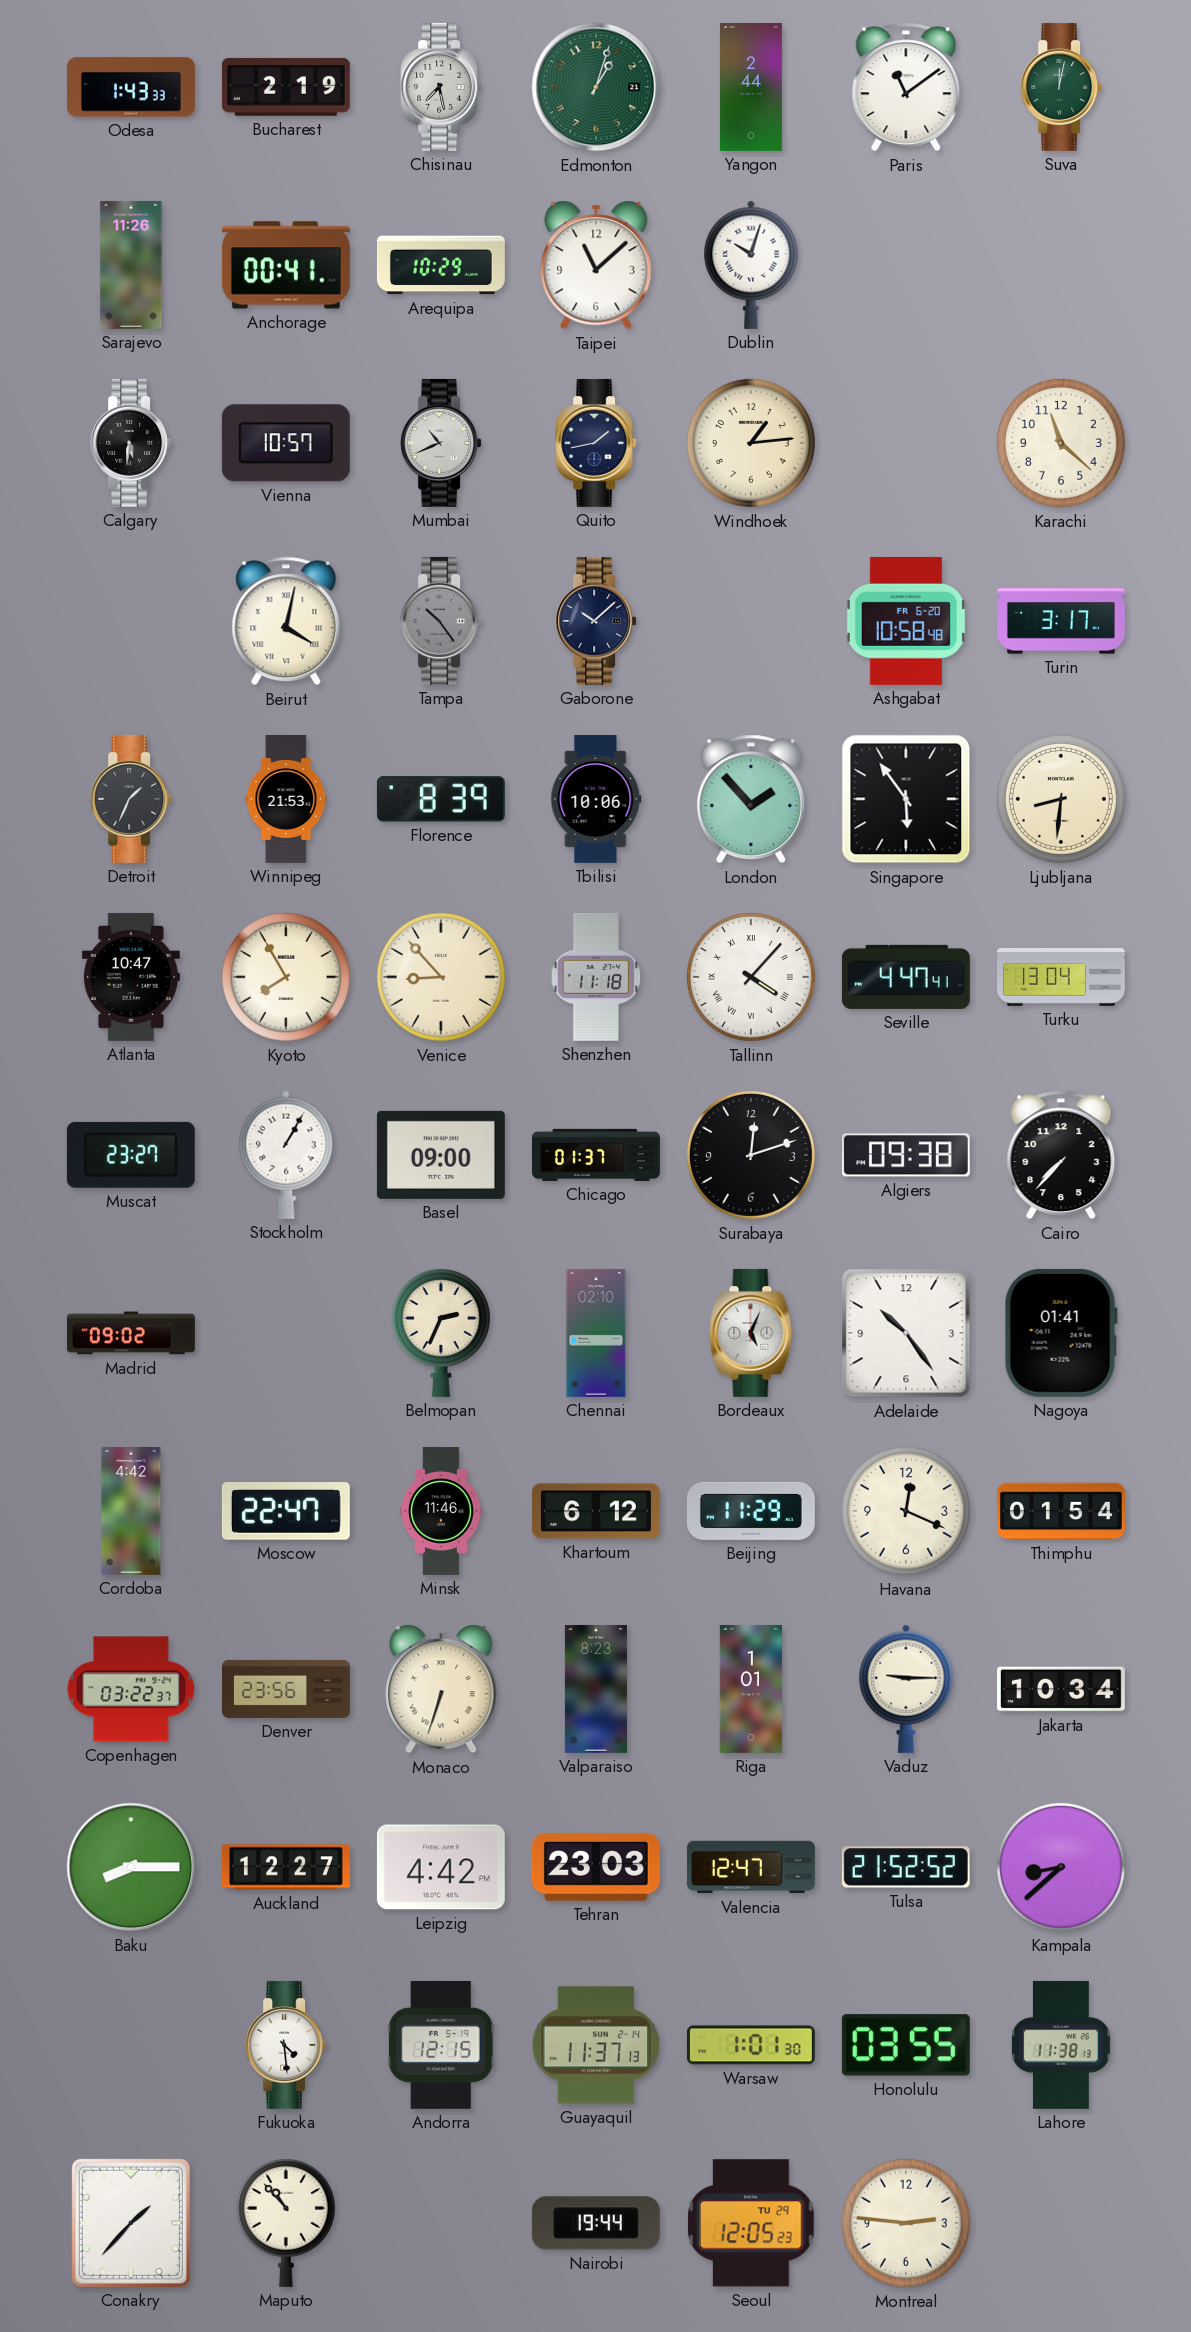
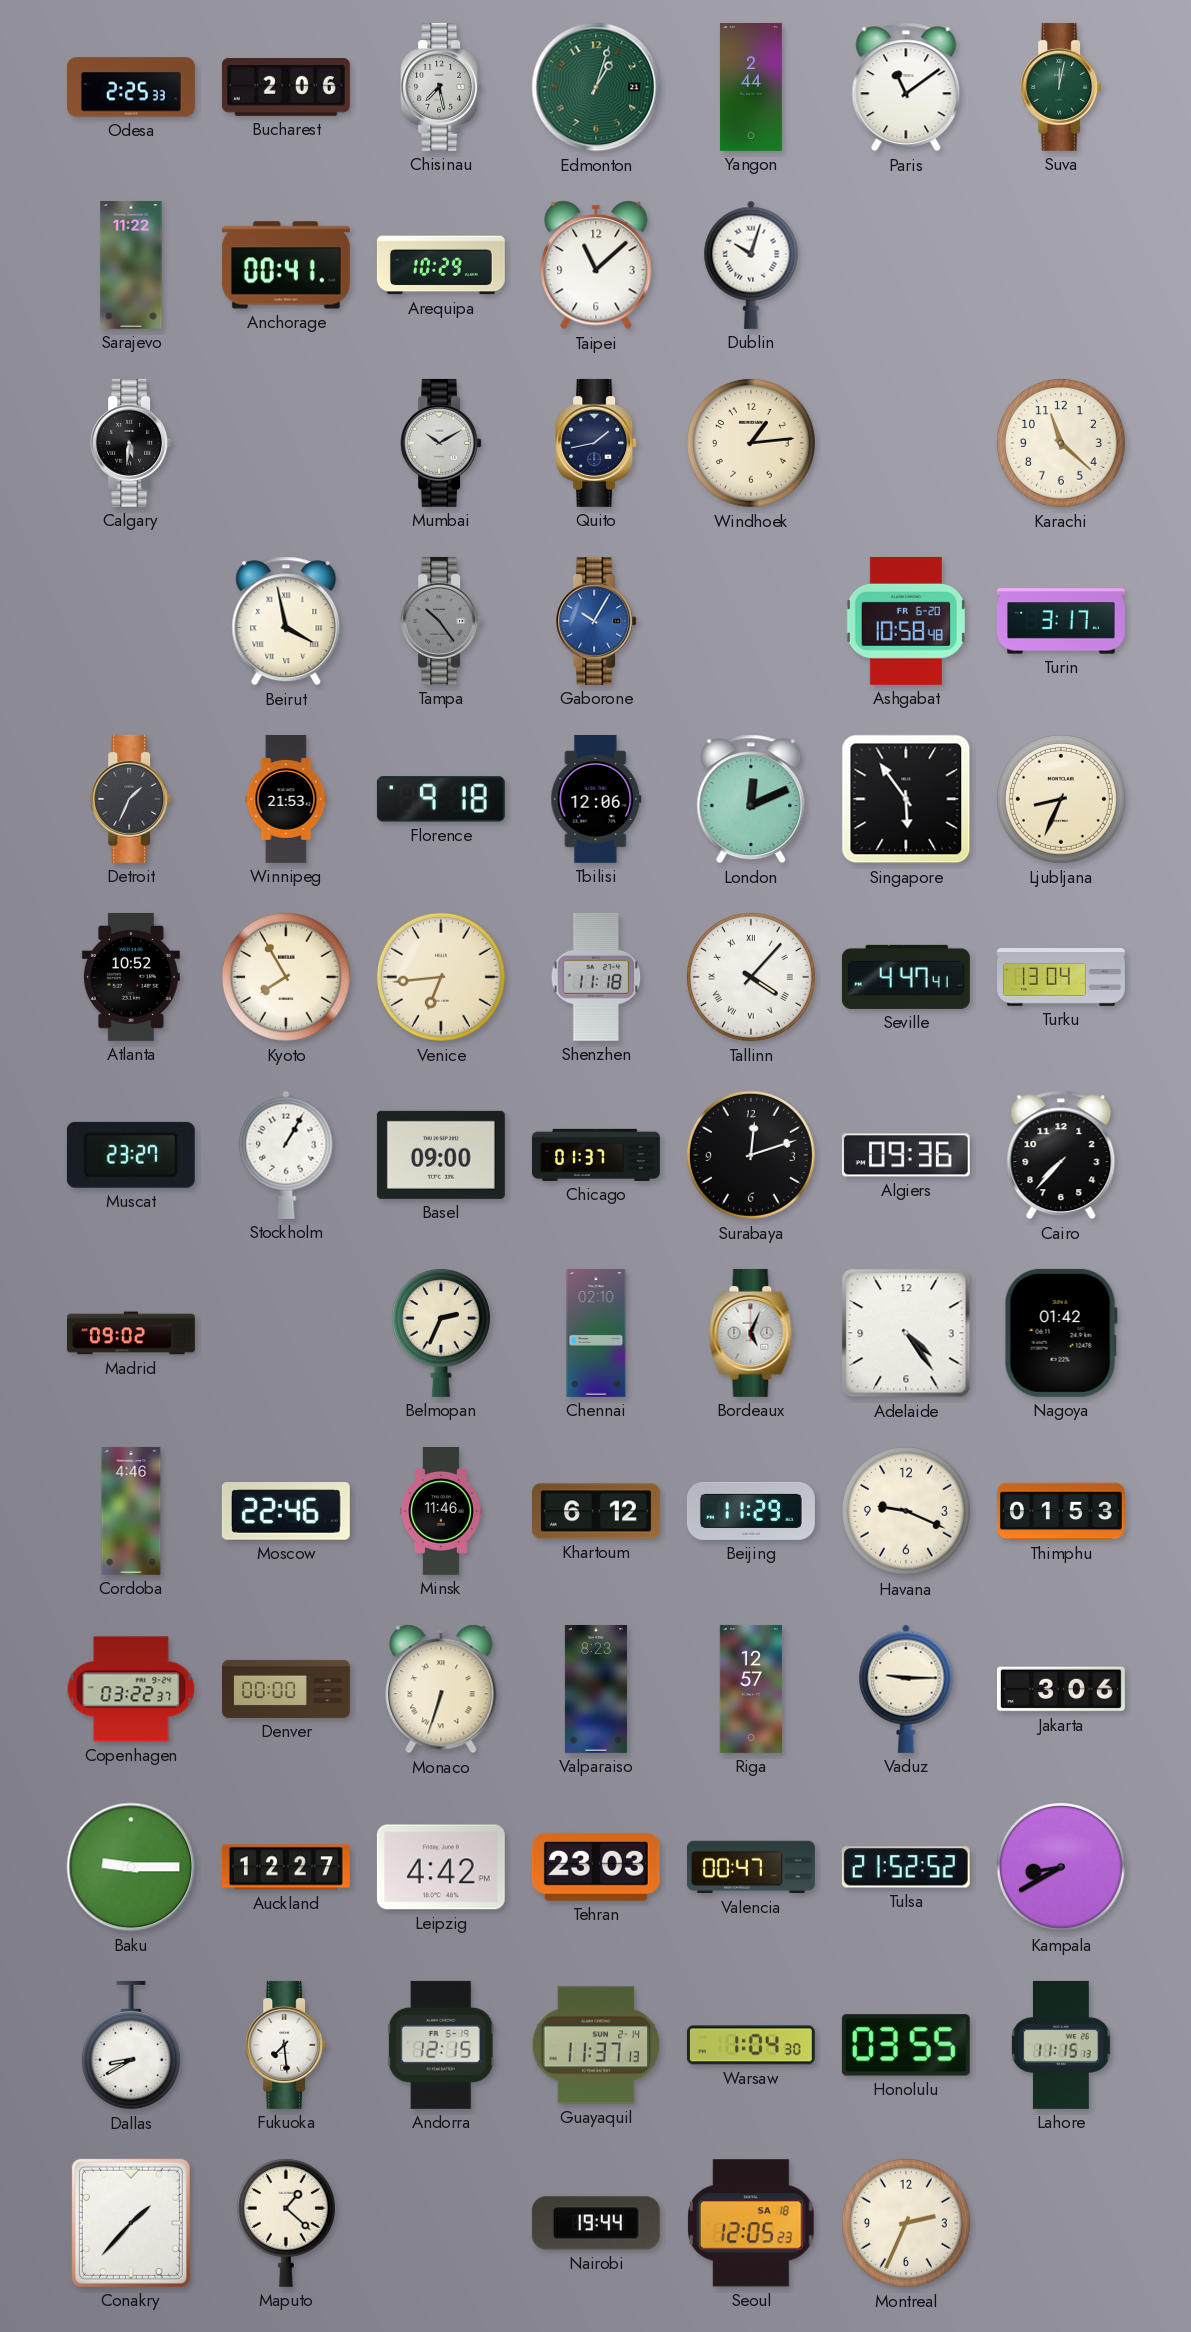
Odesa: 1:43 -> 2:25
Bucharest: 2:19 -> 2:06
Sarajevo: 11:26 -> 11:22
Vienna: 10:57 -> none
Mumbai: 10:41 -> 10:10
Beirut: 4:02 -> 3:58
Gaborone: 10:08 -> 10:05
Gaborone dial: navy -> blue
Florence: 8:39 -> 9:18
Tbilisi: 10:06 -> 12:06
London: 1:53 -> 12:11
Ljubljana: 8:31 -> 8:34
Atlanta: 10:47 -> 10:52
Venice: 8:53 -> 6:44
Algiers: 09:38 -> 09:36
Adelaide: 10:24 -> 4:24
Nagoya: 01:41 -> 01:42
Cordoba: 4:42 -> 4:46
Moscow: 22:47 -> 22:46
Havana: 12:19 -> 9:19
Thimphu: 01:54 -> 01:53
Denver: 23:56 -> 00:00
Riga: 1:01 -> 12:57
Jakarta: 10:34 -> 3:06
Baku: 8:15 -> 9:15
Valencia: 12:47 -> 00:47
Kampala: 8:38 -> 8:40
Dallas: none -> 8:40
Fukuoka: 4:29 -> 7:29
Warsaw: 1:01 -> 1:04
Lahore: 11:38 -> 11:15
Maputo: 10:53 -> 1:22
Seoul date: TU 29 -> SA 18
Montreal: 2:46 -> 2:34
